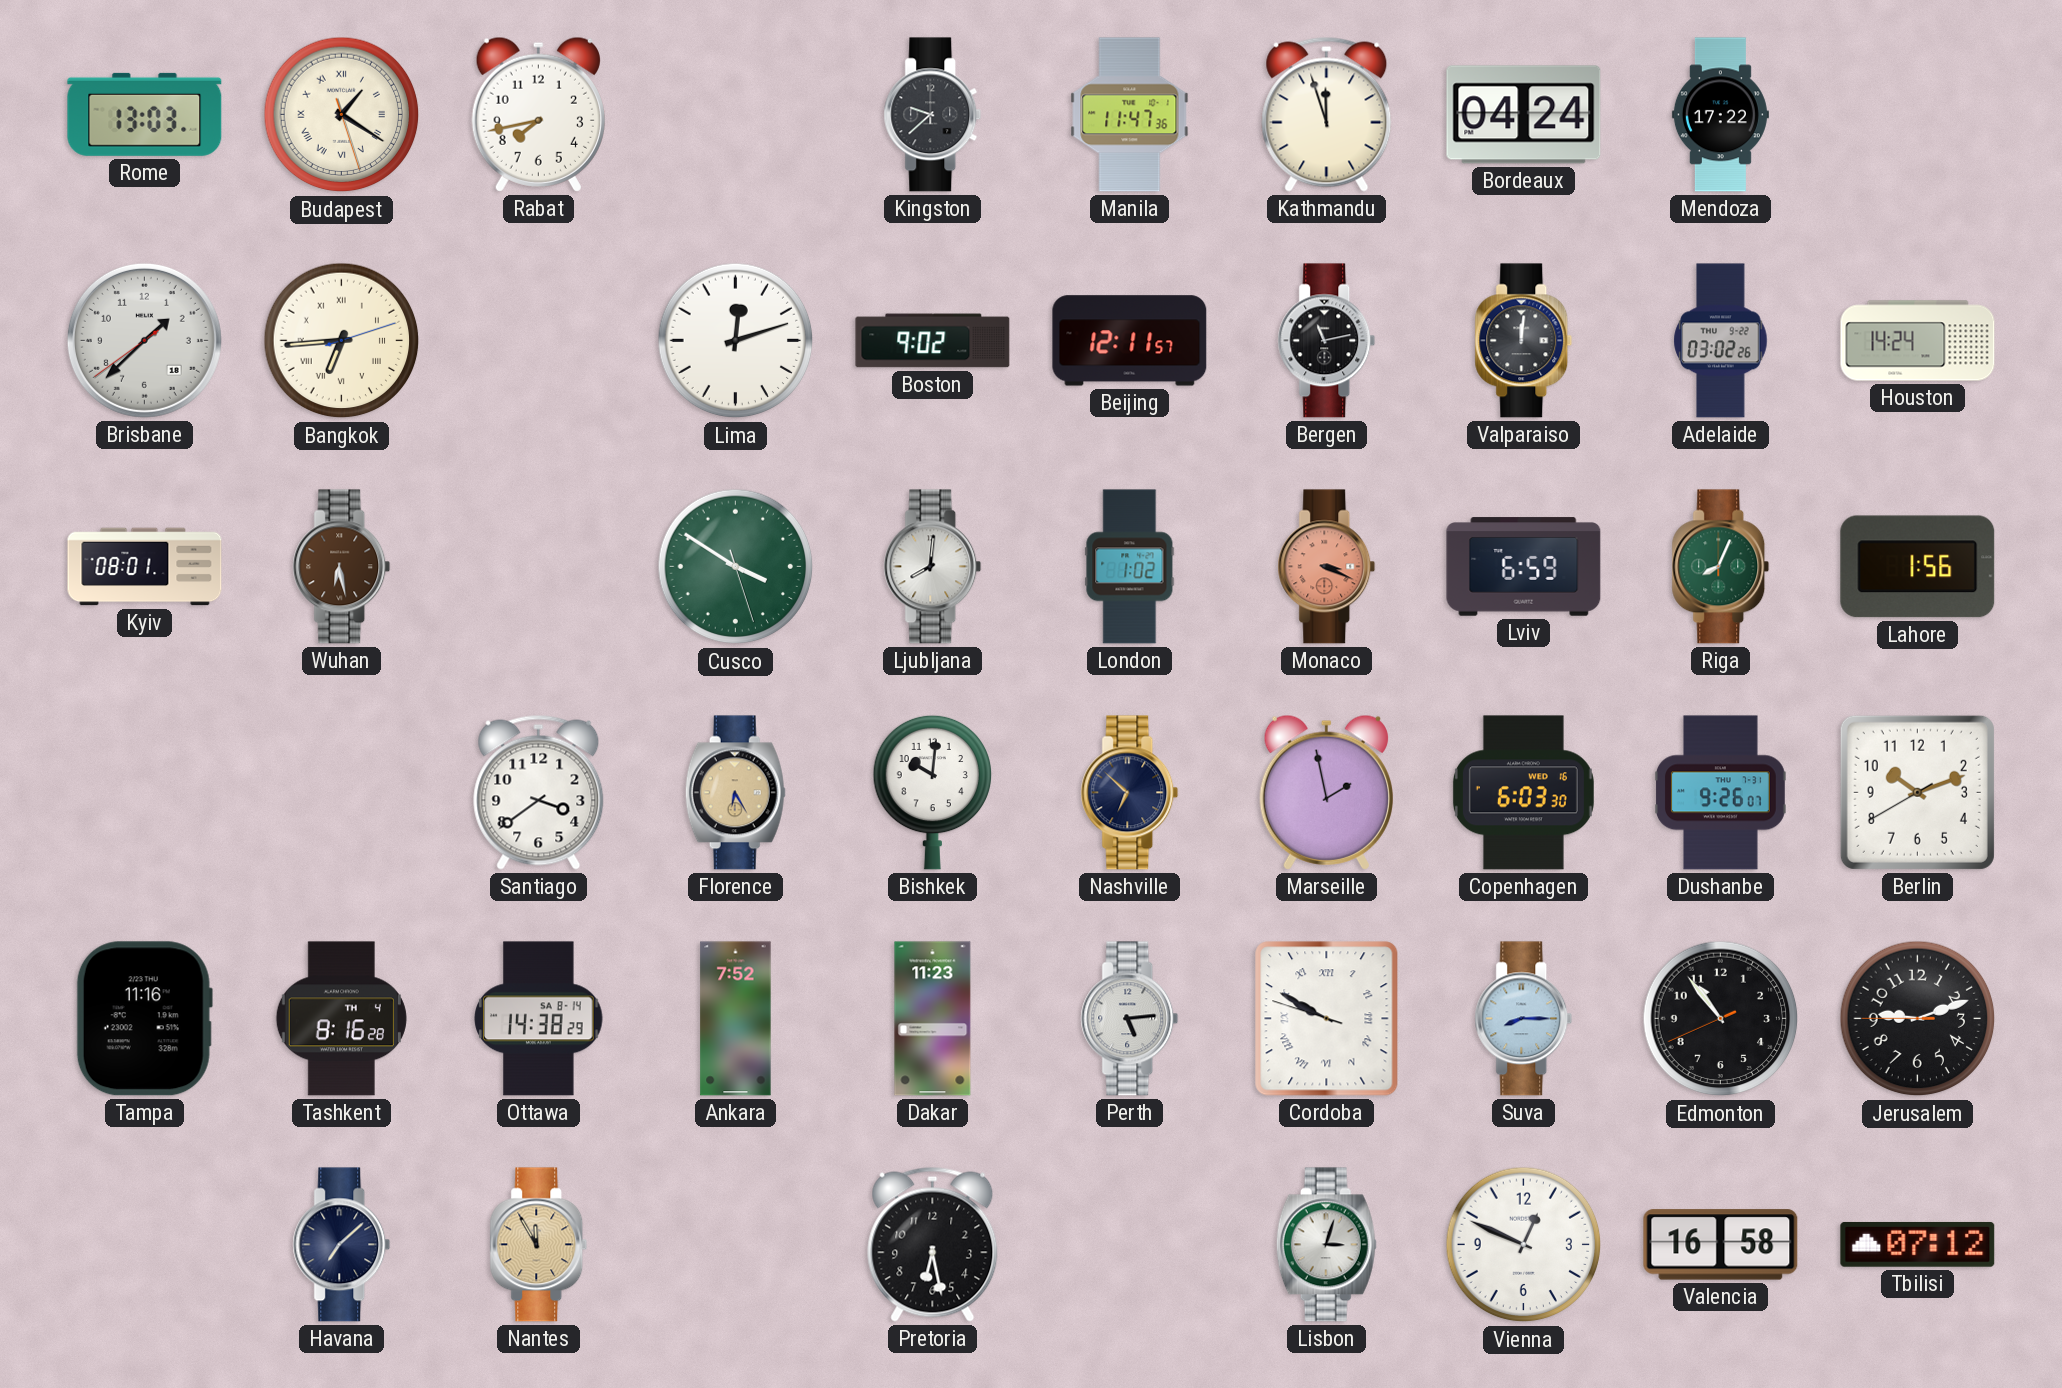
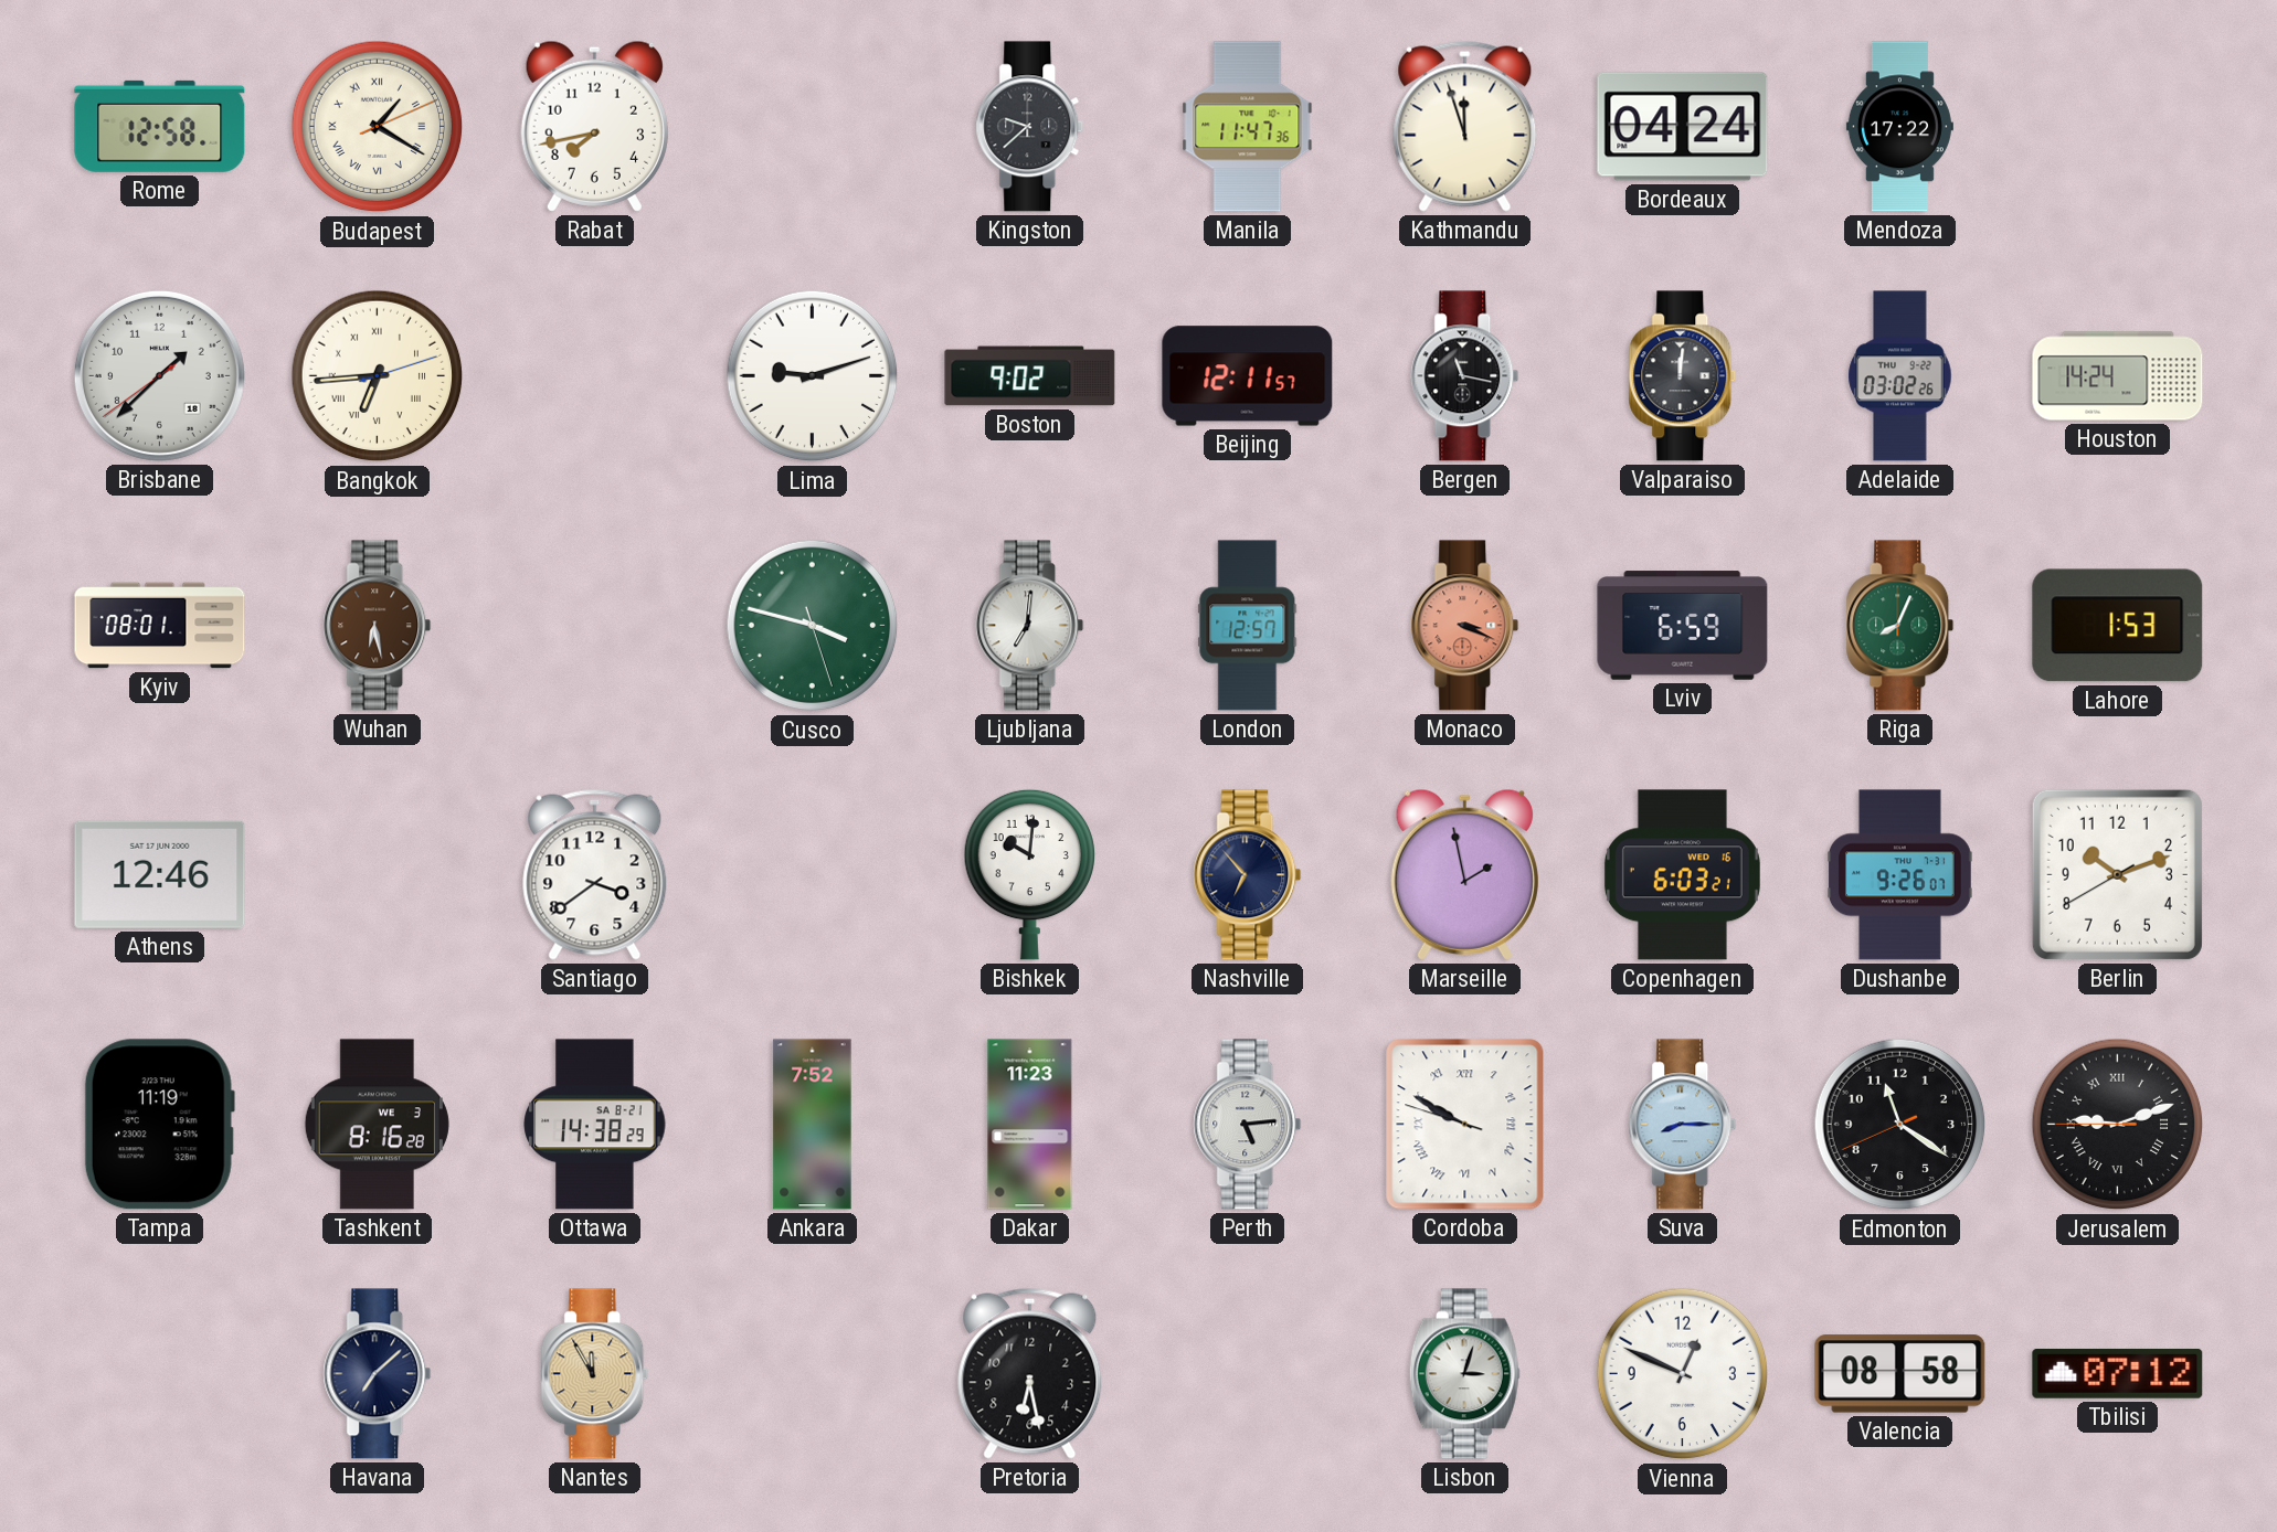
Rome: 13:03 -> 12:58
Budapest: 1:20:27 -> 1:20:11
Lima: 12:12 -> 9:12
Bergen: 11:13 -> 11:17
Cusco: 3:50 -> 3:47
Ljubljana: 8:01 -> 7:01
London: 1:02 -> 12:57
Lahore: 1:56 -> 1:53
Athens: none -> 12:46
Florence: 6:25 -> none
Nashville: 6:52 -> 6:53
Copenhagen: 6:03:30 -> 6:03:21
Tampa: 11:16 -> 11:19
Tashkent date: TH 4 -> WE 3
Ottawa date: SA 8-14 -> SA 8-21
Edmonton: 10:53 -> 11:20
Jerusalem numerals: Arabic -> Roman
Valencia: 16:58 -> 08:58
